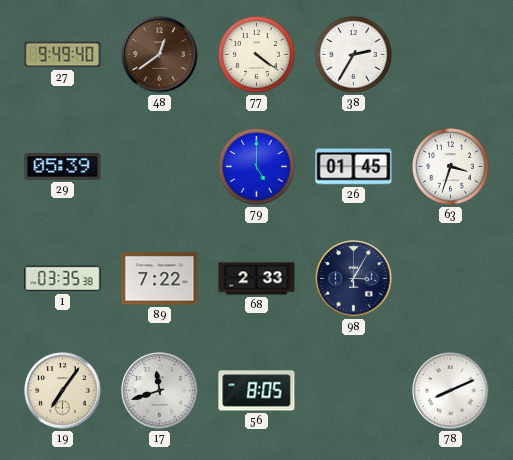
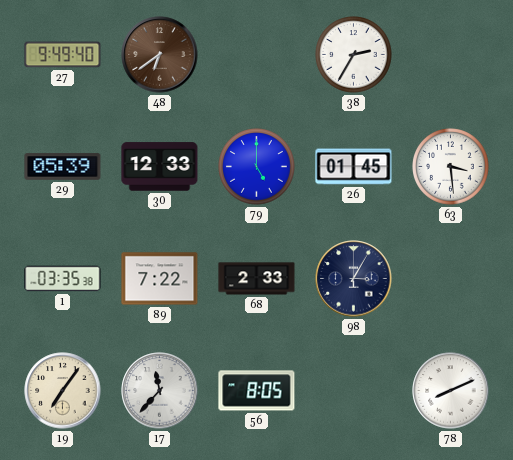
48: 12:39 -> 6:39
77: 4:21 -> none
30: none -> 12:33
63: 3:33 -> 3:29
17: 11:42 -> 11:37
